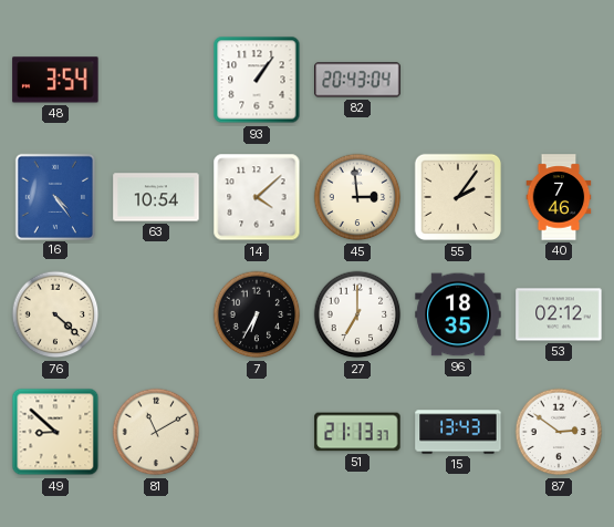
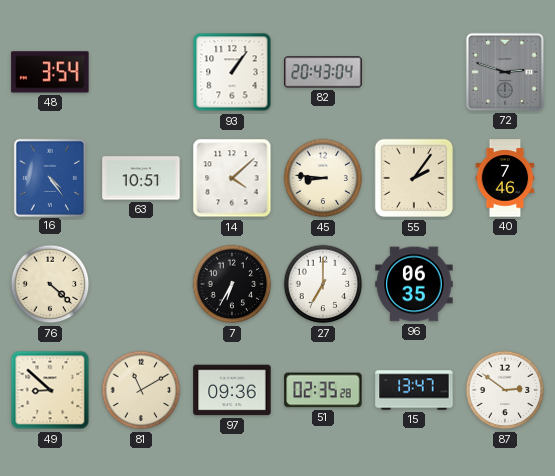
72: none -> 2:48
63: 10:54 -> 10:51
45: 2:59 -> 8:46
96: 18:35 -> 06:35
53: 02:12 -> none
97: none -> 09:36
51: 21:13 -> 02:35
15: 13:43 -> 13:47
